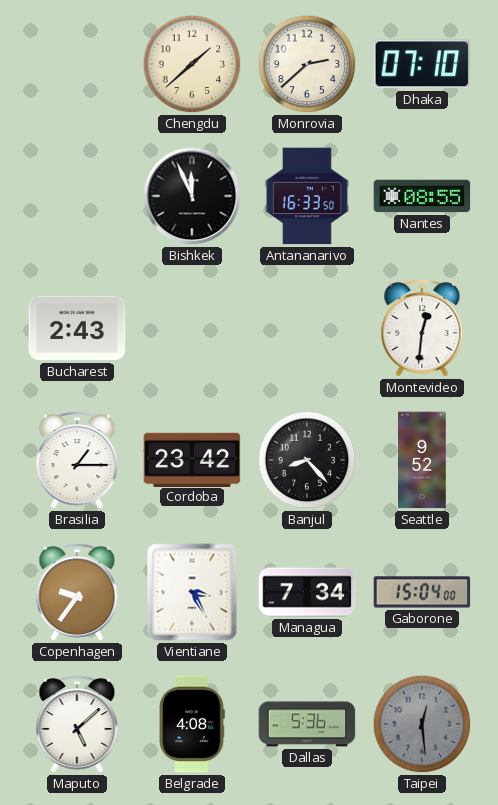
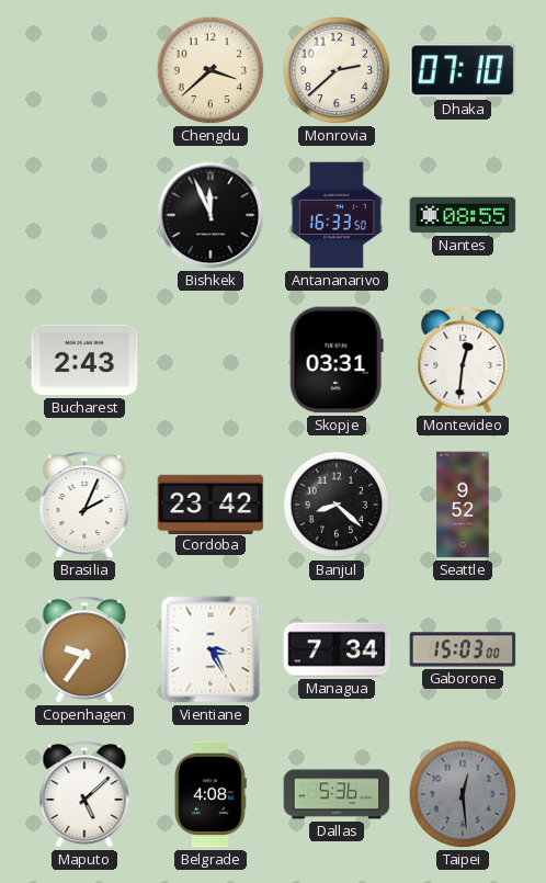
Chengdu: 1:38 -> 3:38
Skopje: none -> 03:31
Brasilia: 1:15 -> 2:04
Banjul: 8:23 -> 8:22
Gaborone: 15:04 -> 15:03
